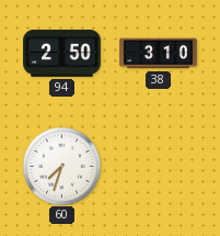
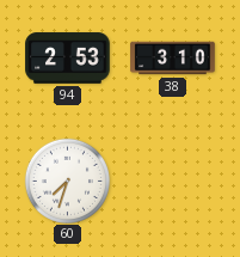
94: 2:50 -> 2:53
